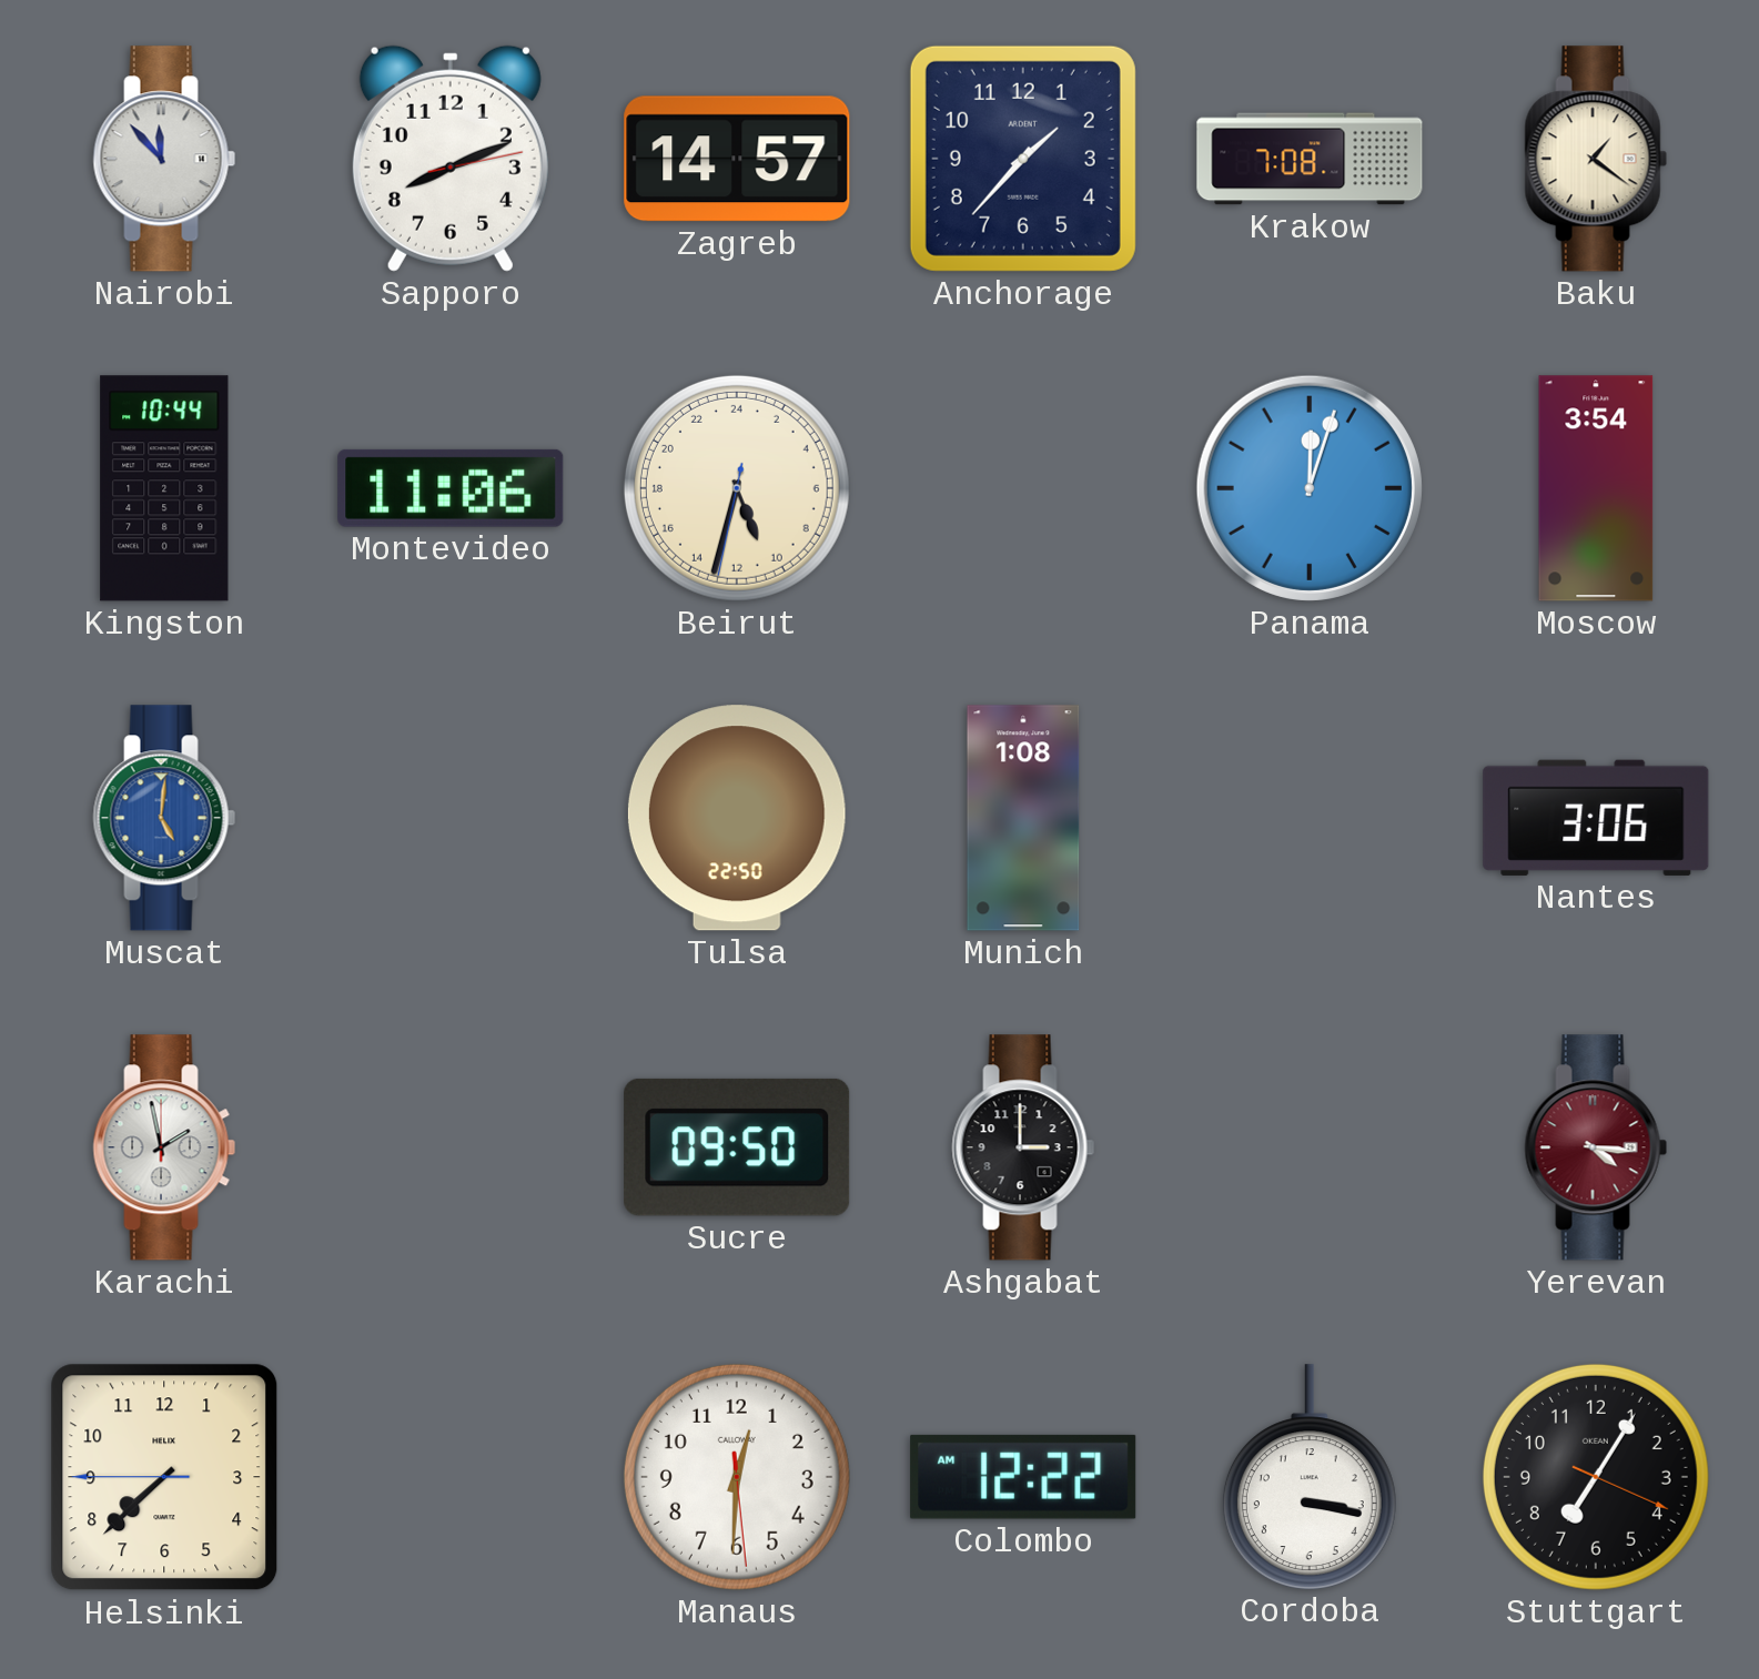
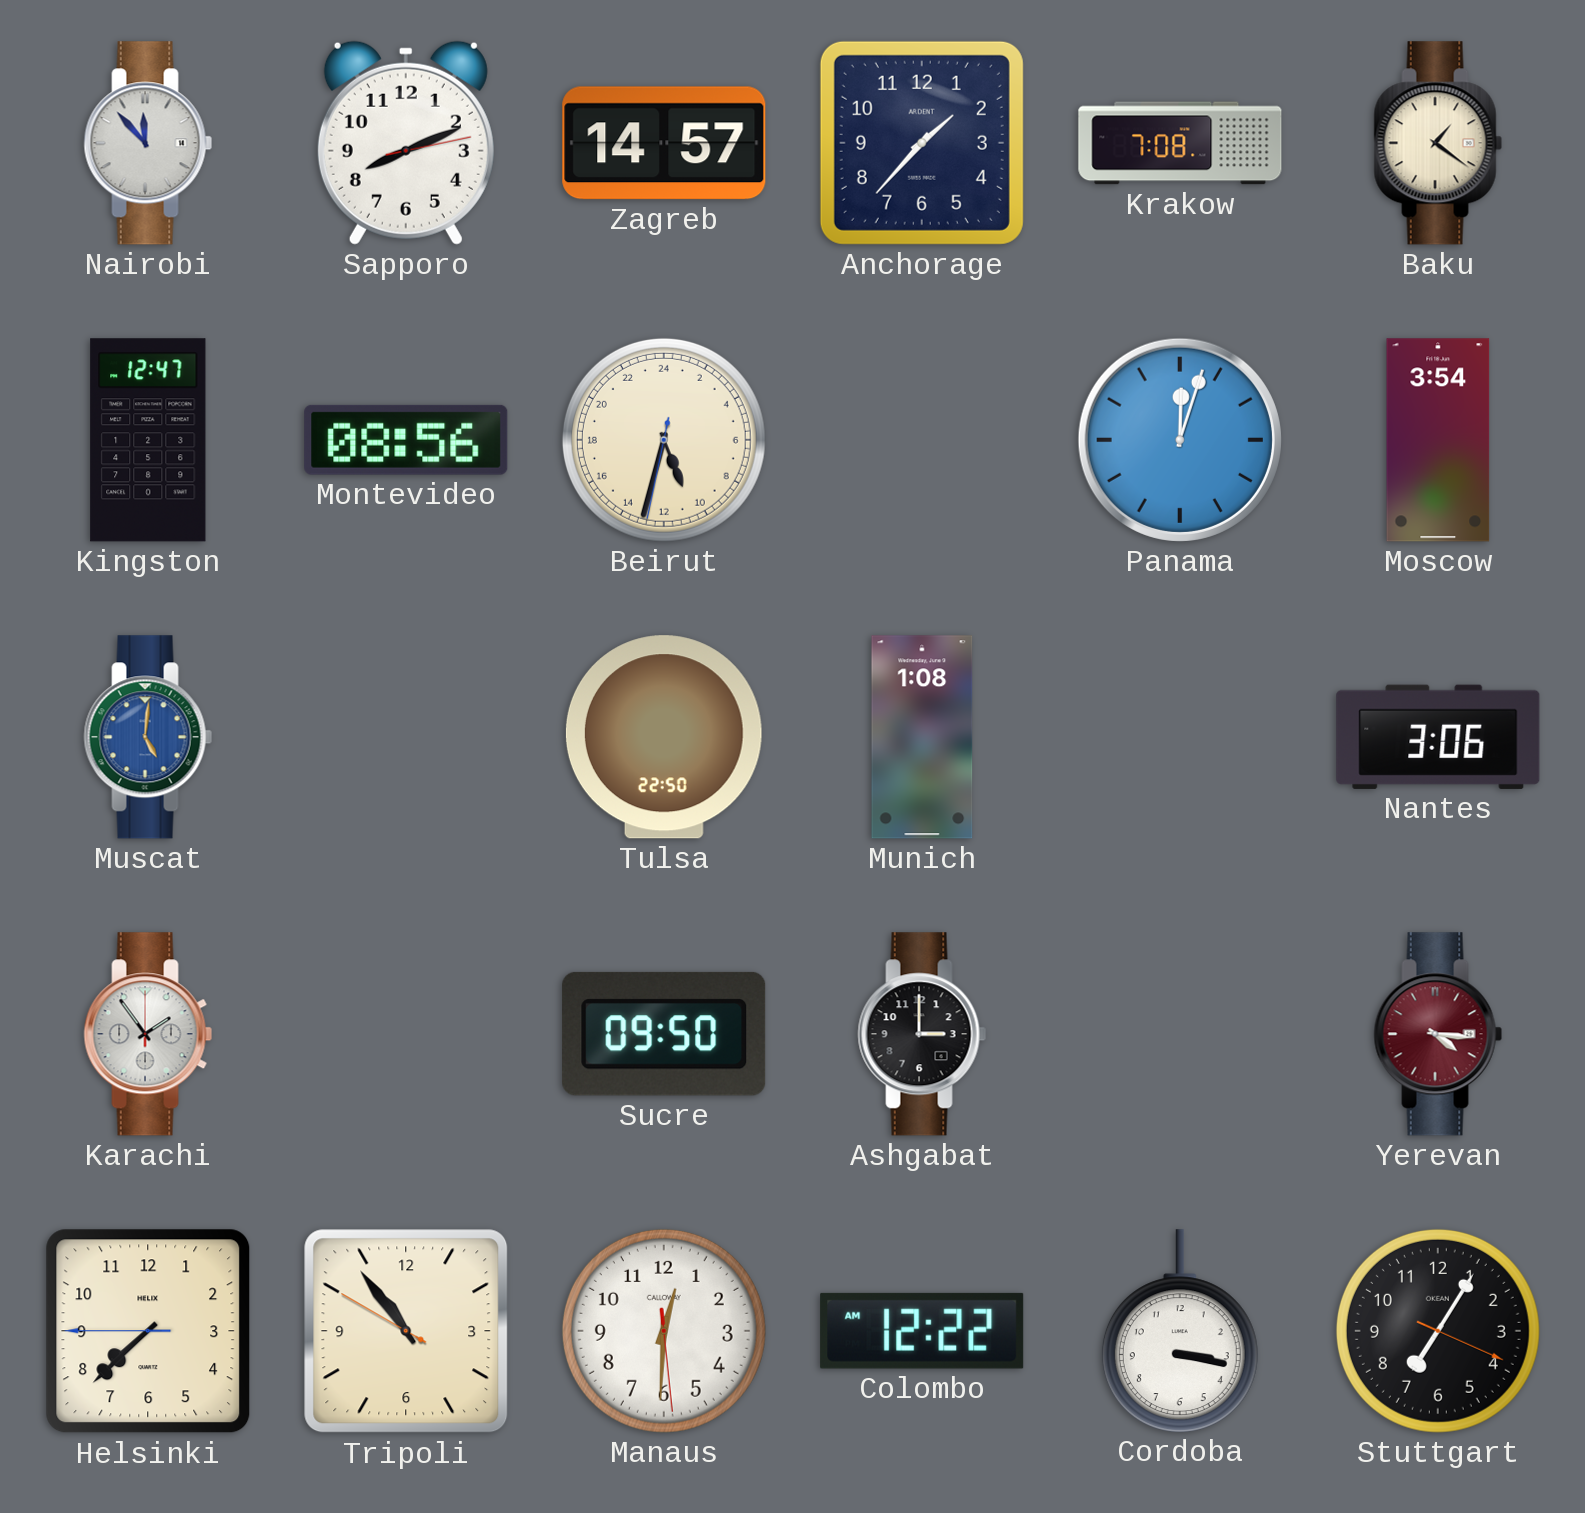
Kingston: 10:44 -> 12:47
Montevideo: 11:06 -> 08:56
Karachi: 1:58 -> 1:54
Tripoli: none -> 10:53
